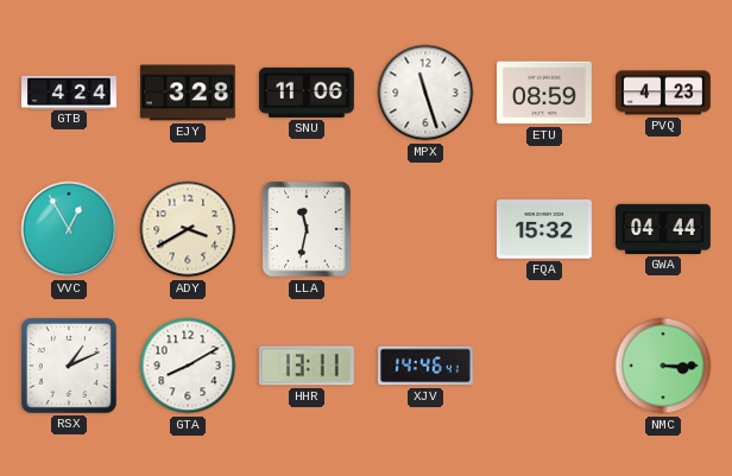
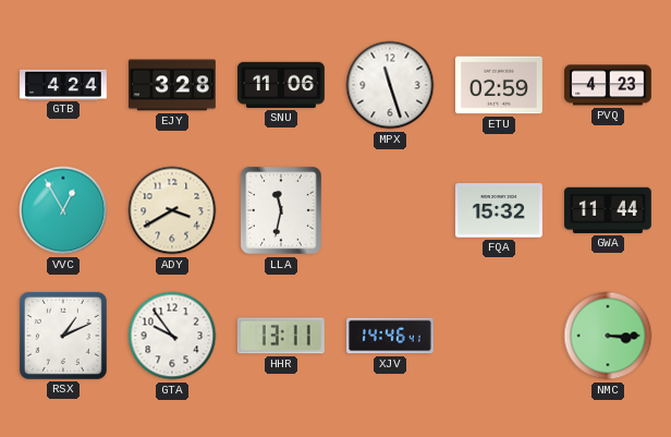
ETU: 08:59 -> 02:59
GWA: 04:44 -> 11:44
GTA: 8:10 -> 9:54
